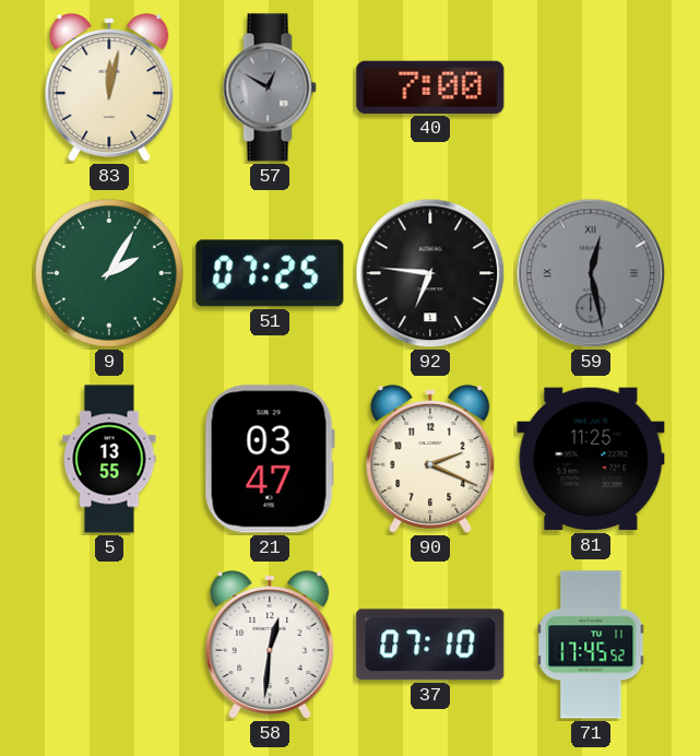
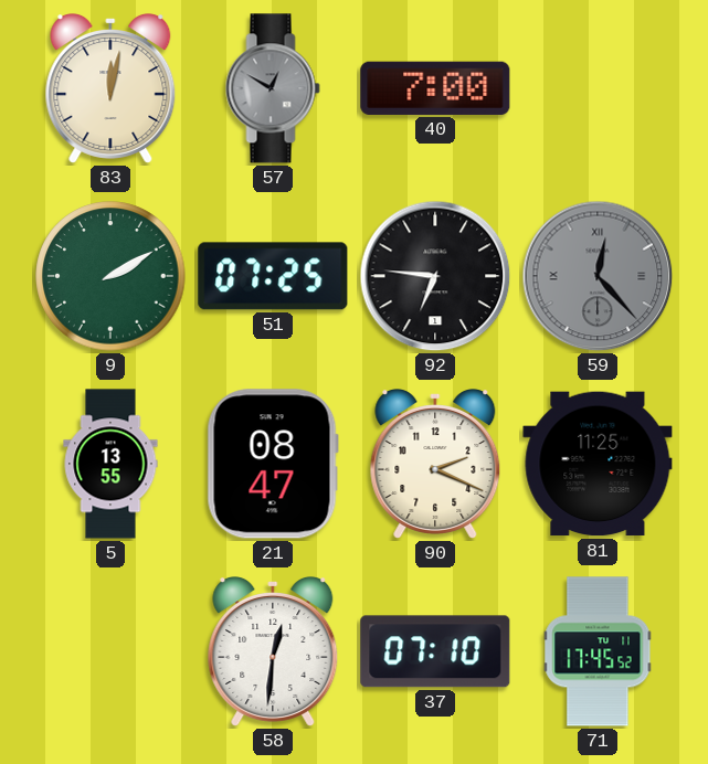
9: 2:05 -> 2:10
59: 12:28 -> 12:23
21: 03:47 -> 08:47
